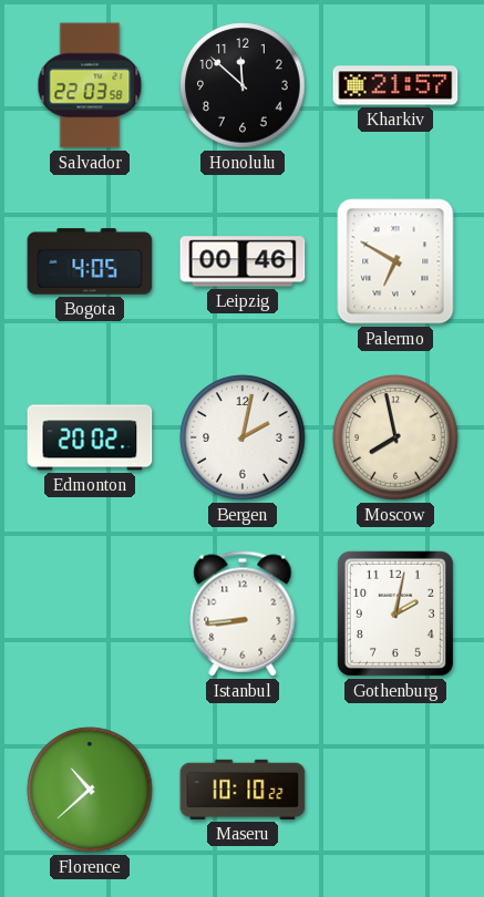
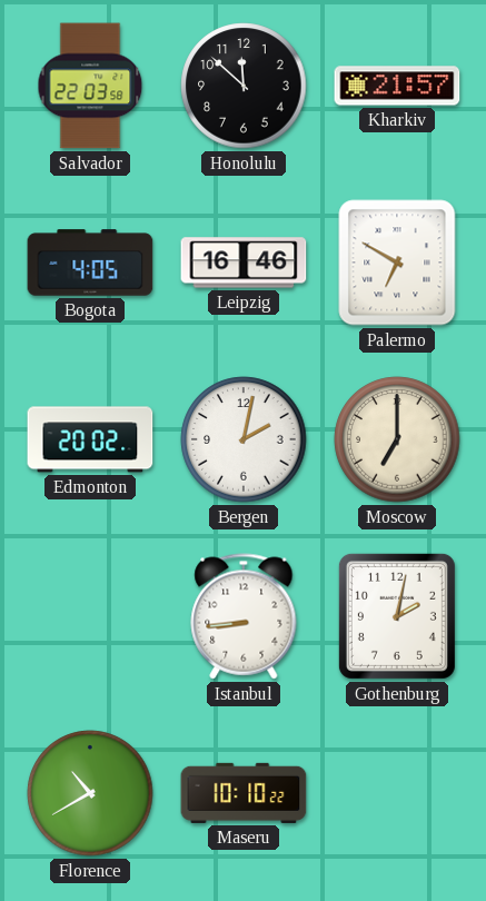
Leipzig: 00:46 -> 16:46
Moscow: 7:58 -> 7:00
Florence: 10:38 -> 10:40
